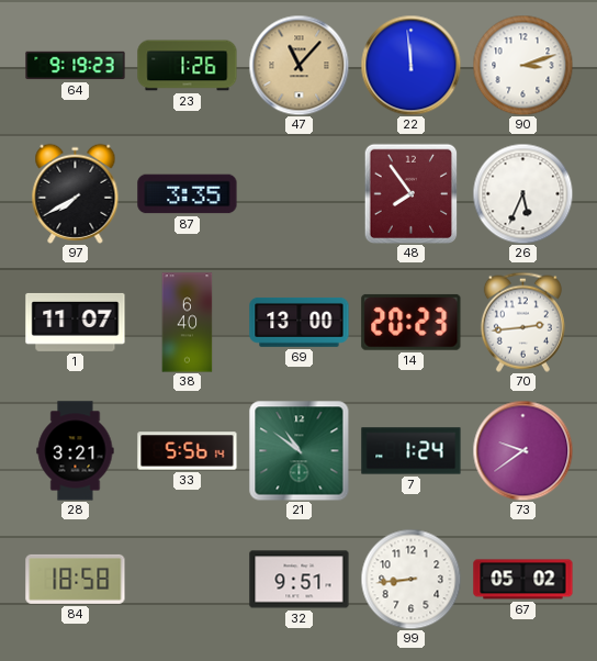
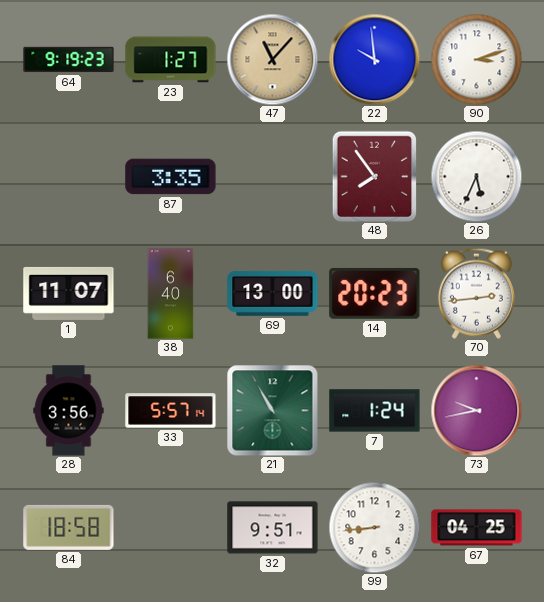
23: 1:26 -> 1:27
22: 11:59 -> 9:59
97: 7:40 -> none
28: 3:21 -> 3:56
33: 5:56 -> 5:57
21: 10:51 -> 10:55
73: 9:39 -> 9:43
67: 05:02 -> 04:25
